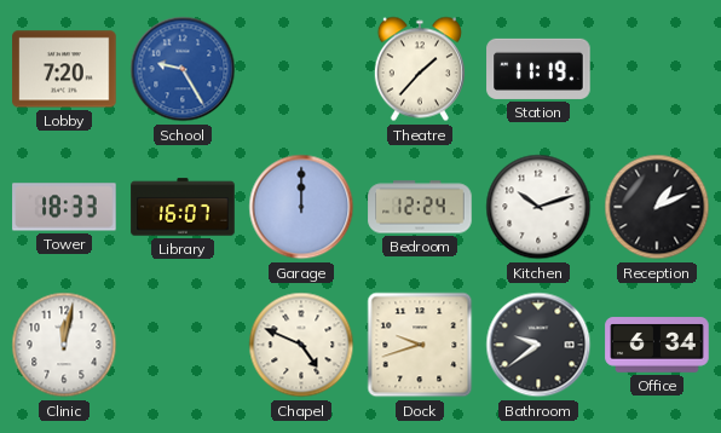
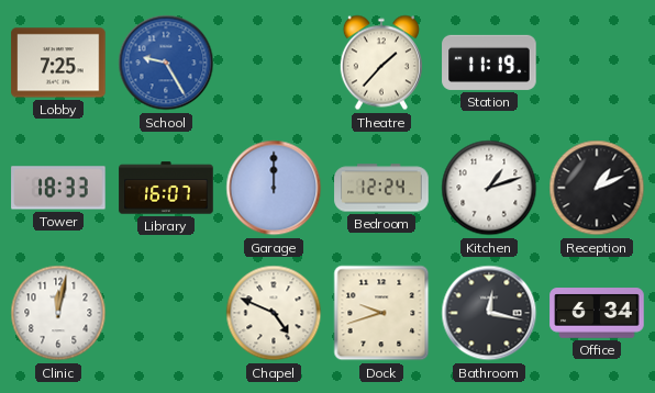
Lobby: 7:20 -> 7:25
Kitchen: 10:12 -> 1:12
Bathroom: 9:39 -> 12:17
